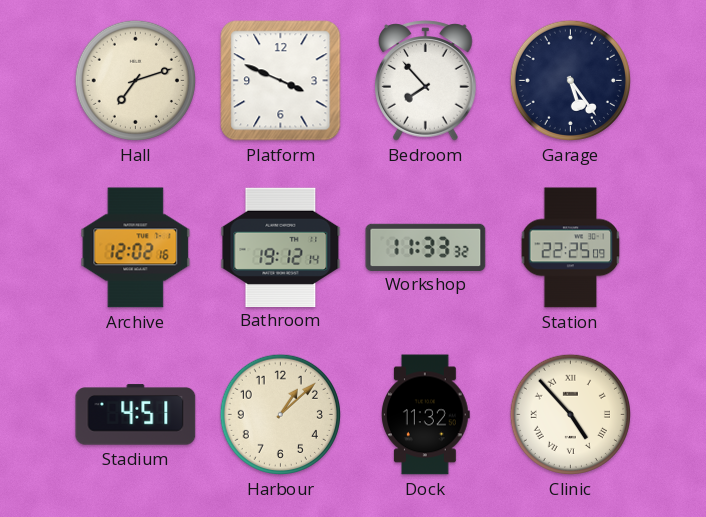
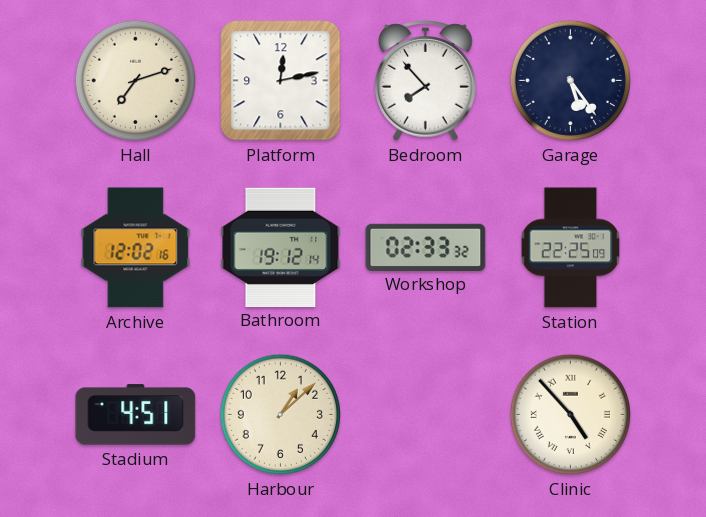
Platform: 3:49 -> 12:13
Workshop: 11:33 -> 02:33
Dock: 11:32 -> none
